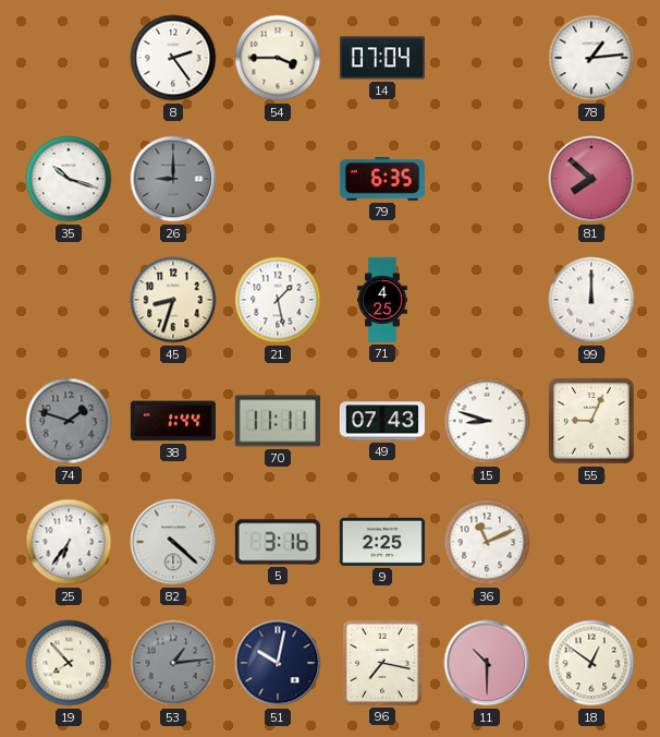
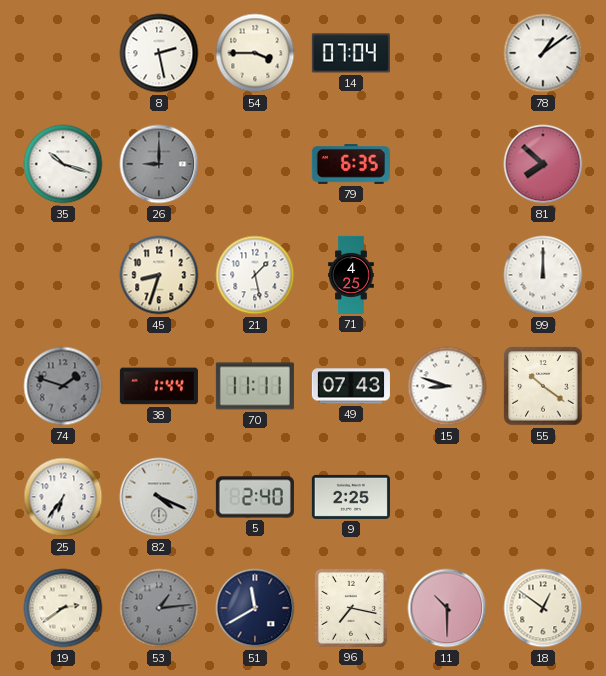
8: 2:24 -> 2:28
78: 1:14 -> 1:09
55: 9:04 -> 10:21
82: 4:22 -> 4:19
5: 3:16 -> 2:40
36: 11:11 -> none
19: 7:53 -> 2:39
51: 10:02 -> 11:40
